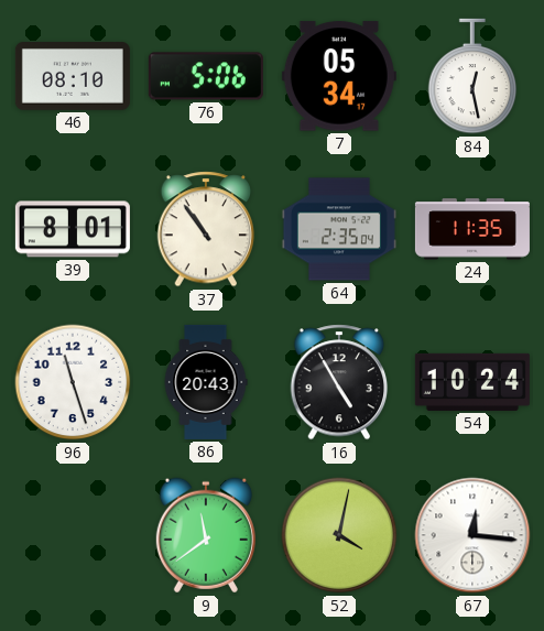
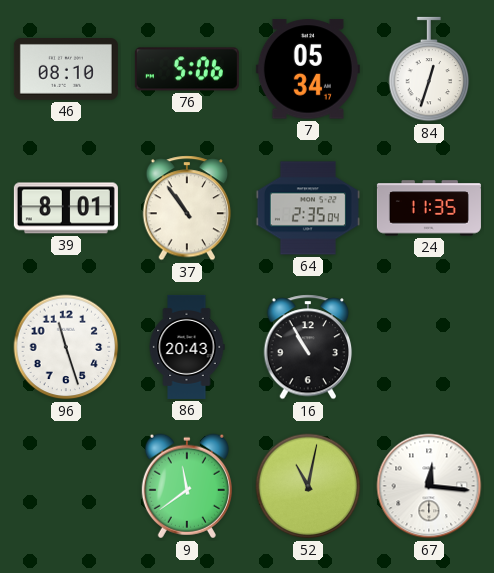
84: 12:28 -> 12:33
16: 4:55 -> 10:55
54: 10:24 -> none
52: 4:02 -> 11:02
